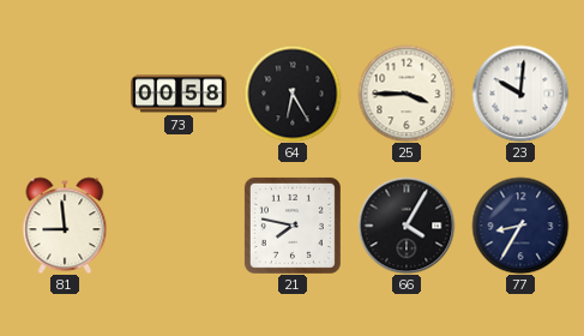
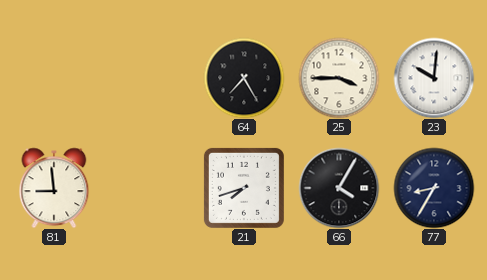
73: 00:58 -> none
64: 6:25 -> 7:25
21: 7:47 -> 7:42
